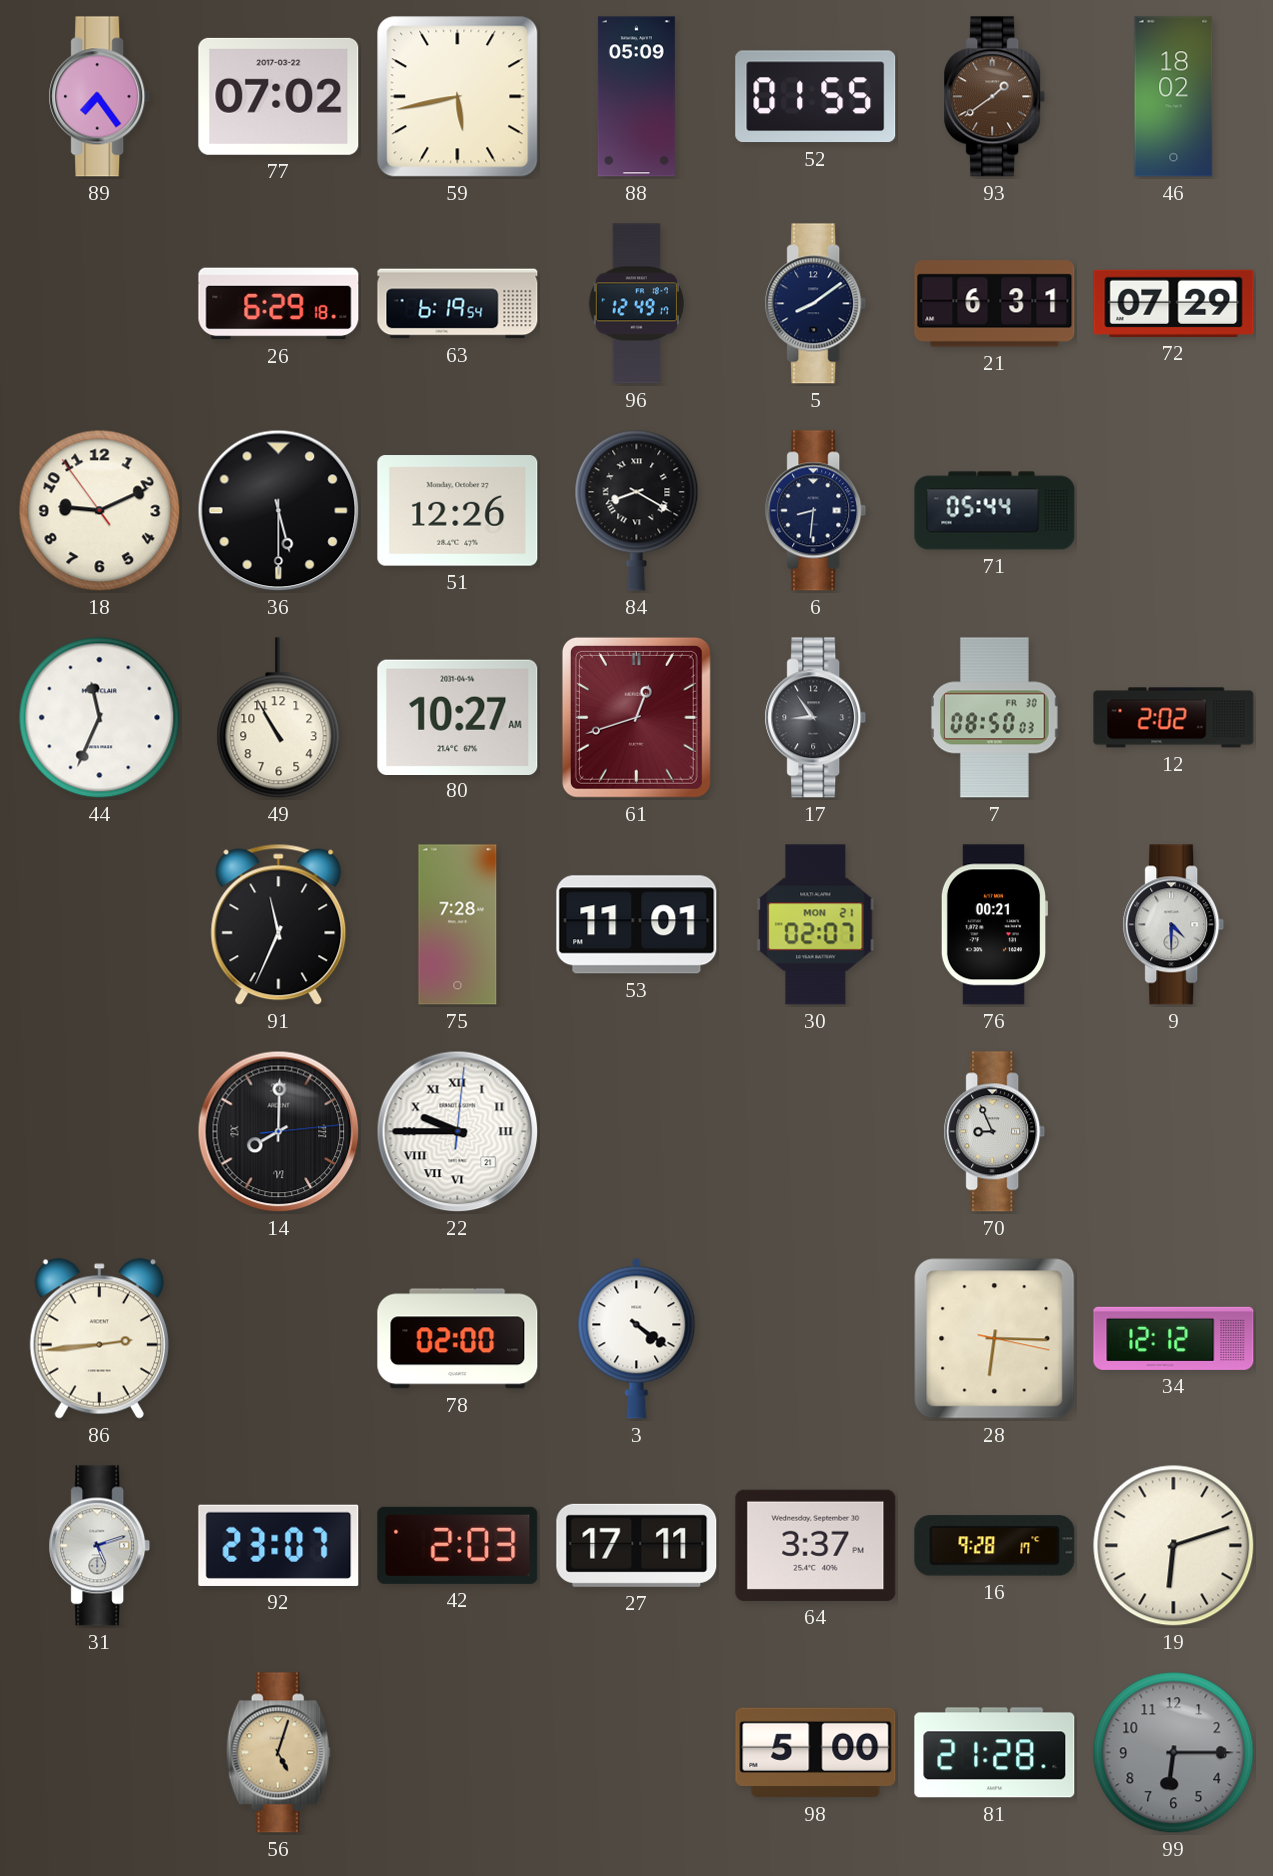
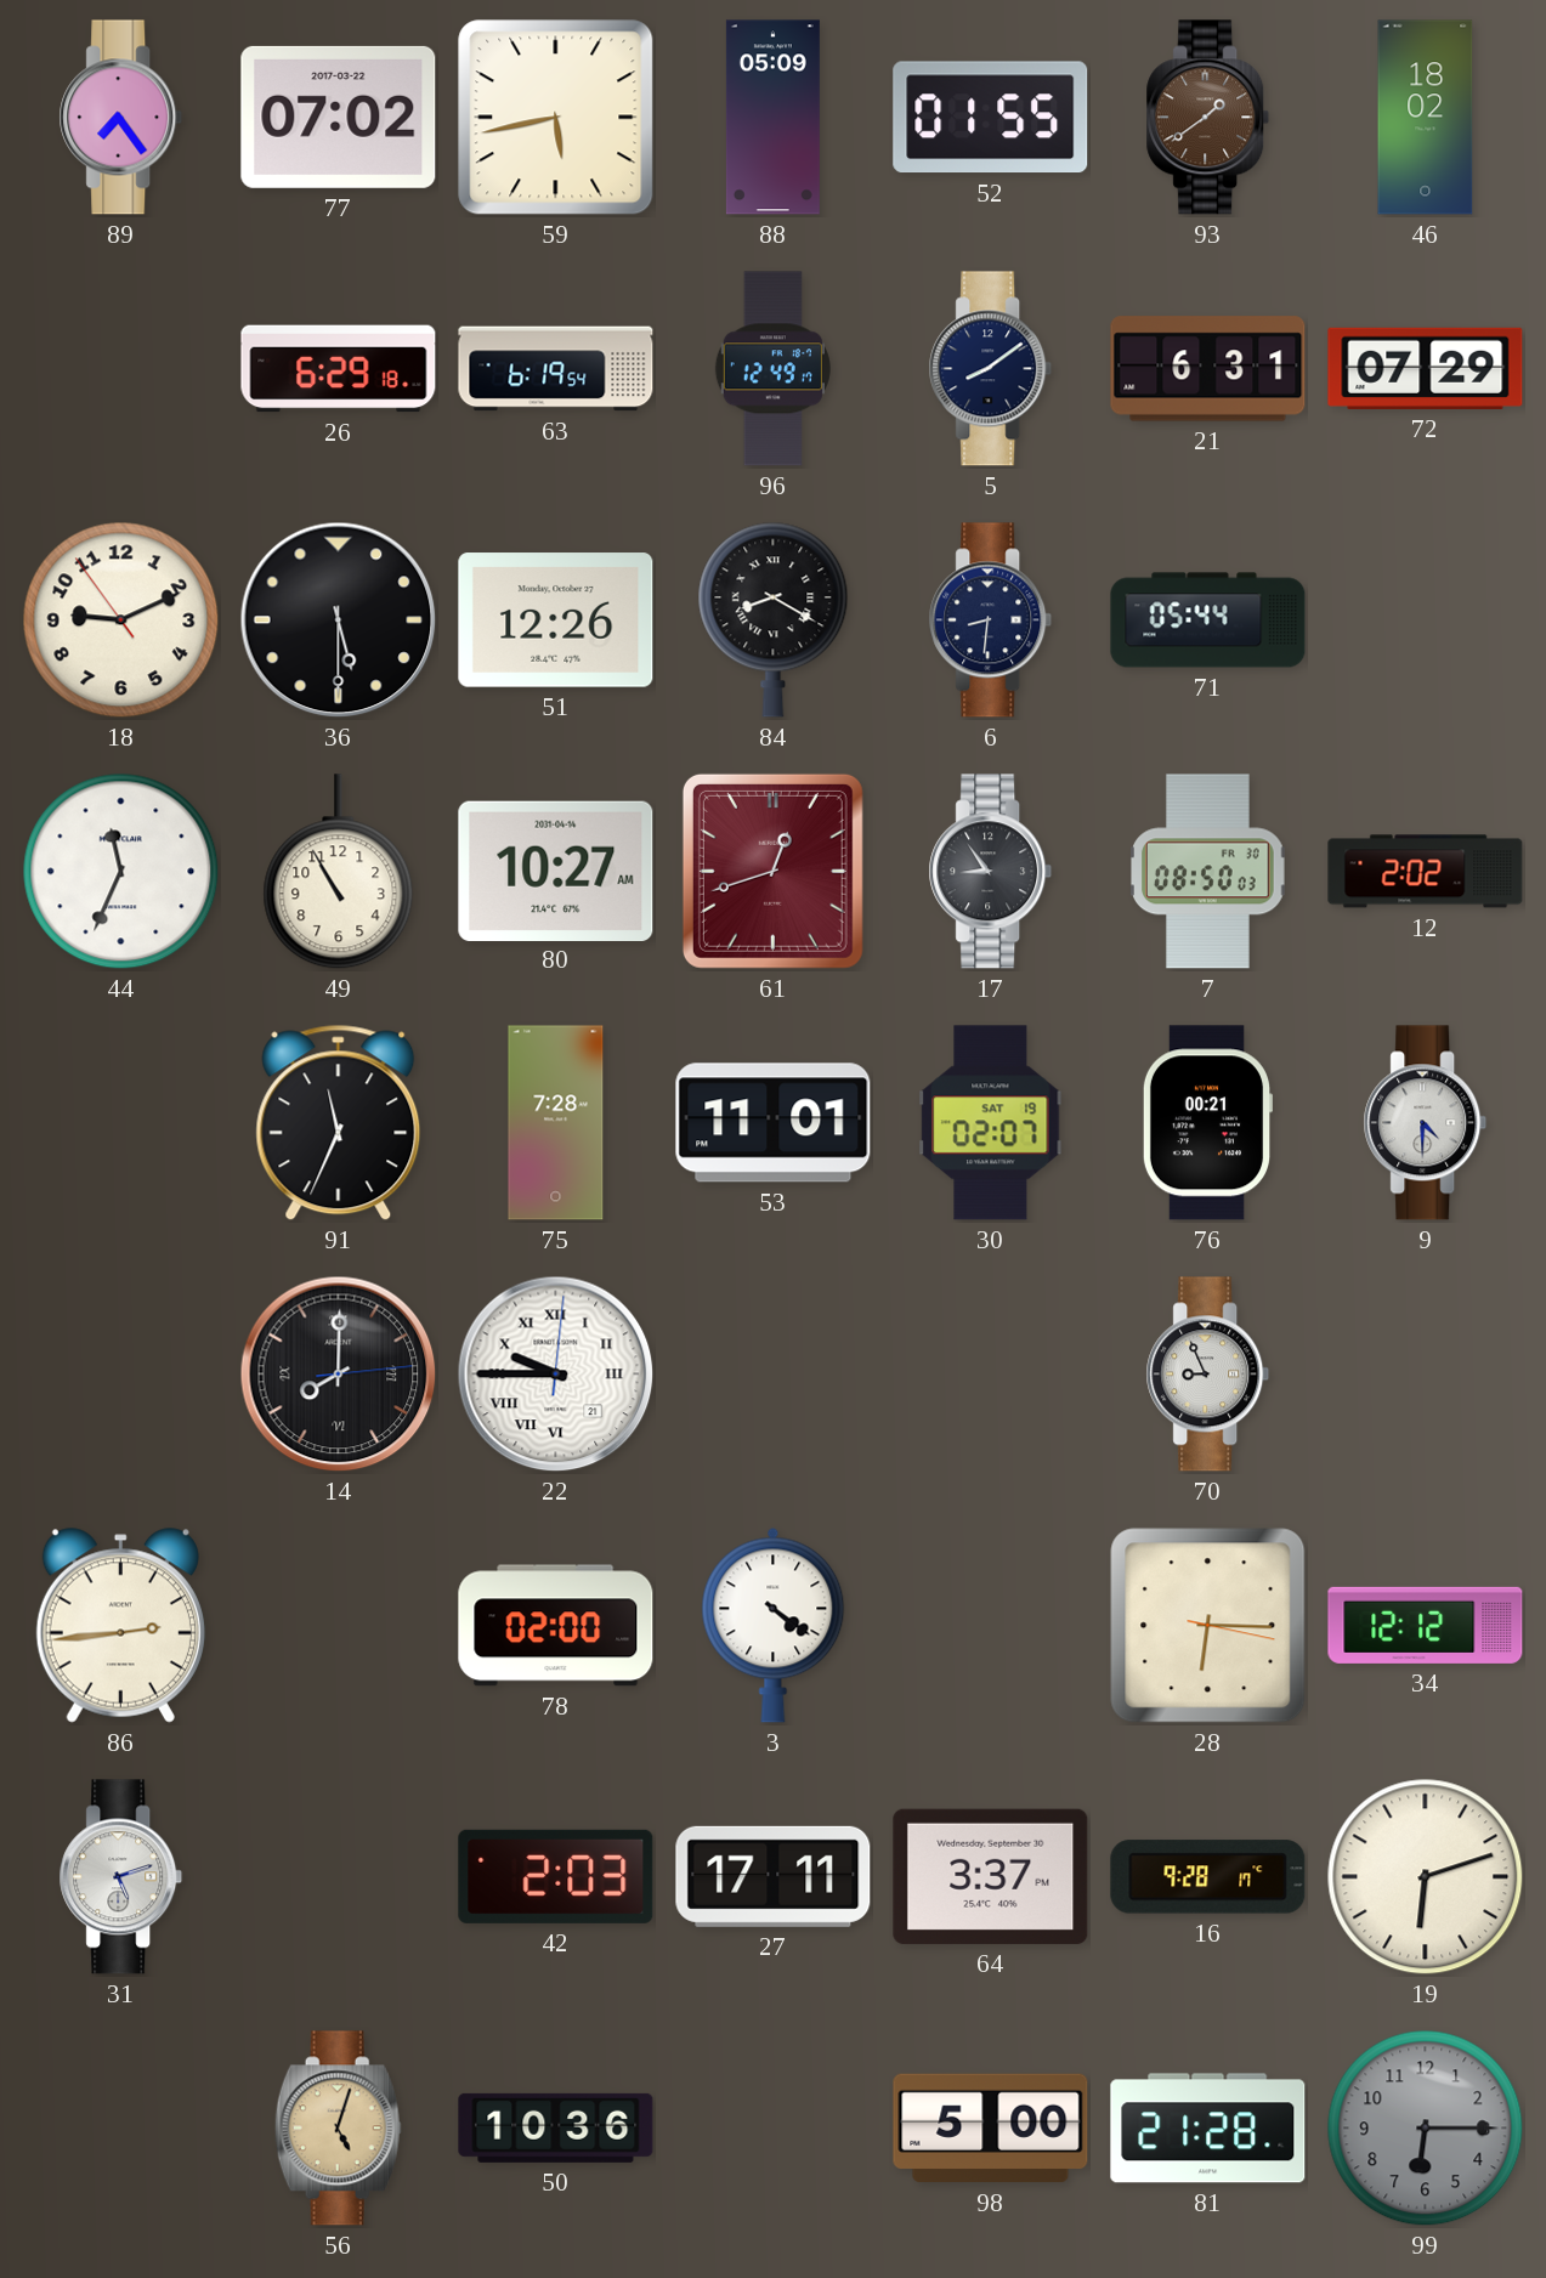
30 date: MON 21 -> SAT 19
92: 23:07 -> none
50: none -> 10:36
